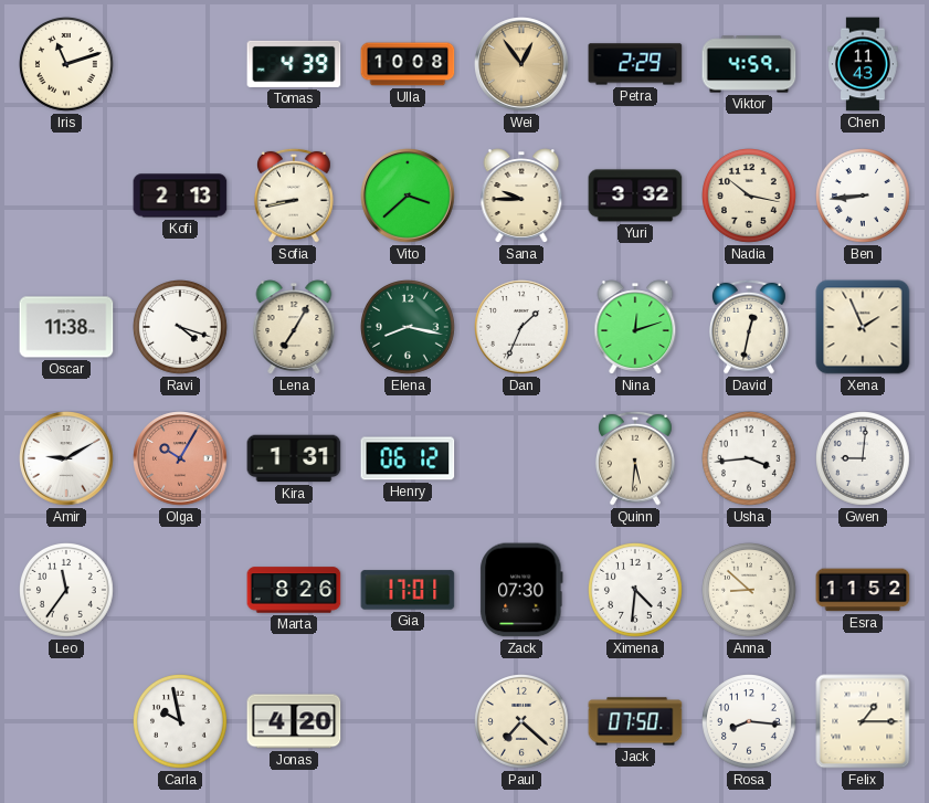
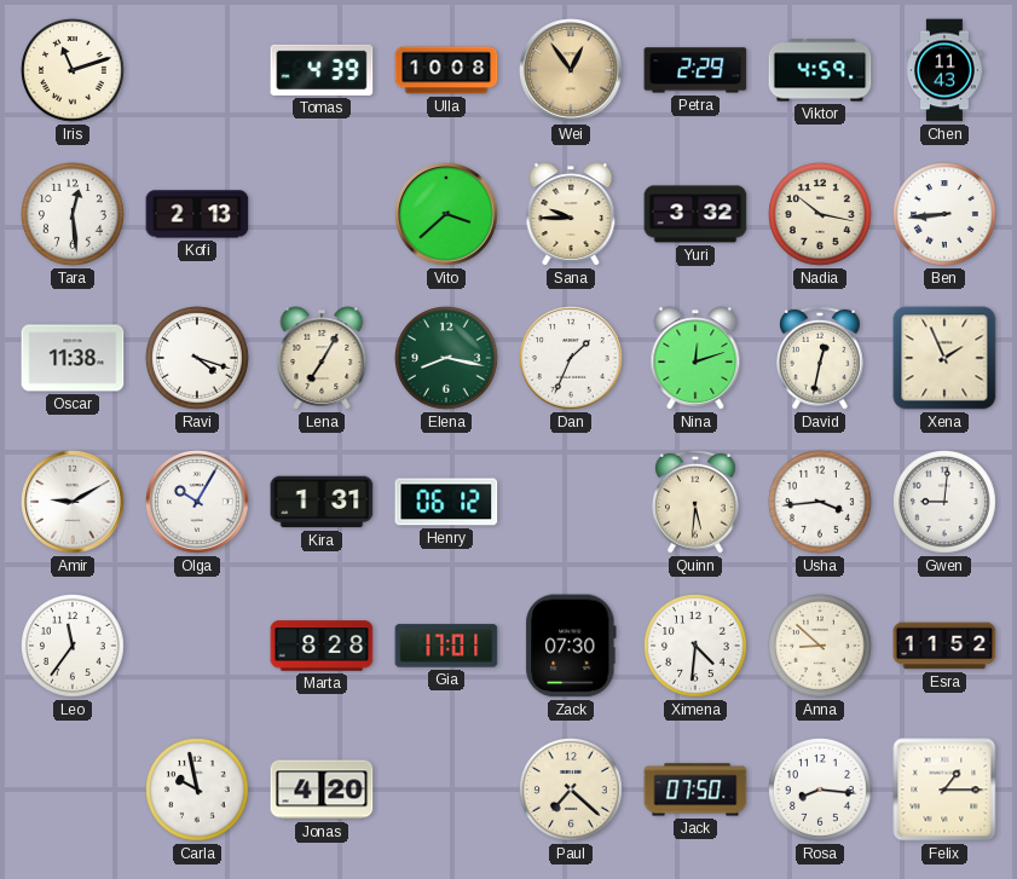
Tara: none -> 12:29
Sofia: 8:43 -> none
Olga dial: salmon -> white
Marta: 8:26 -> 8:28
